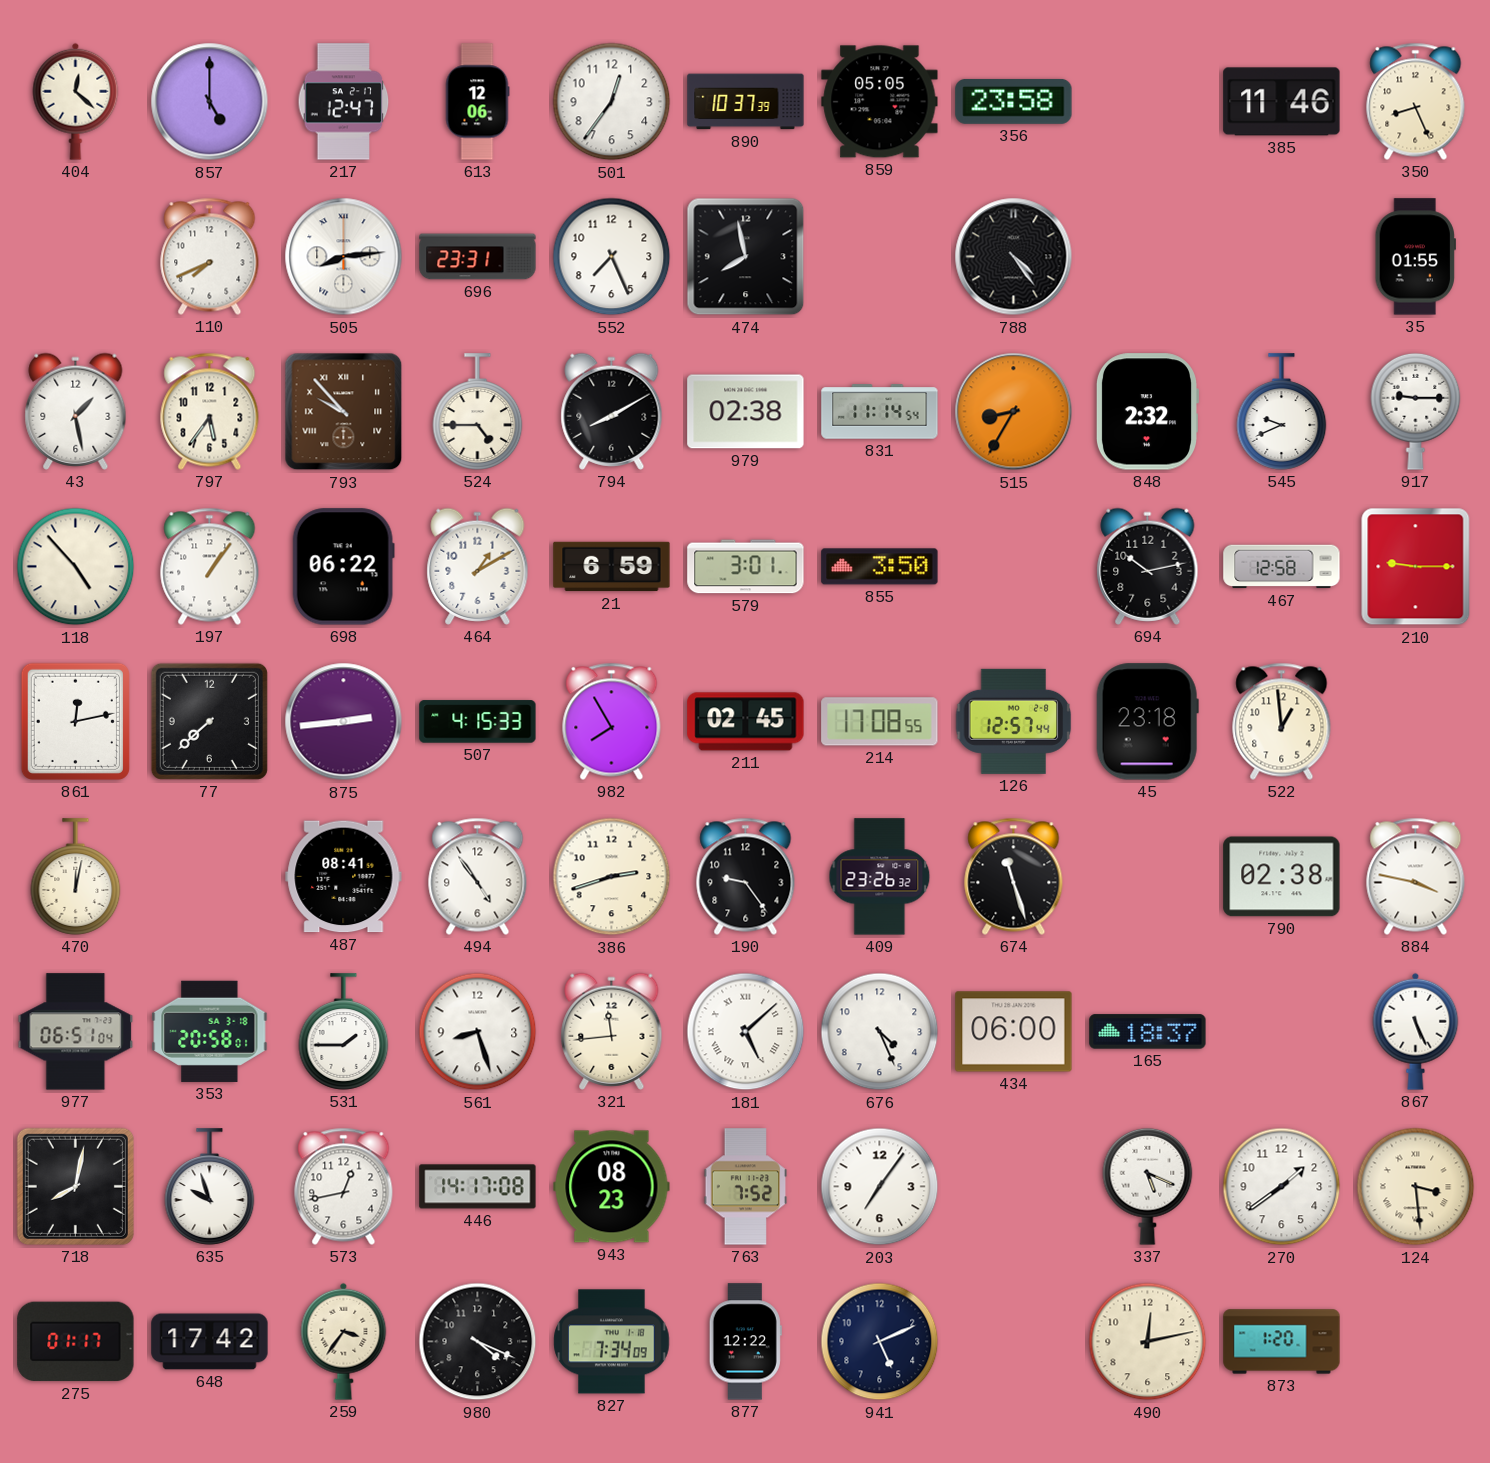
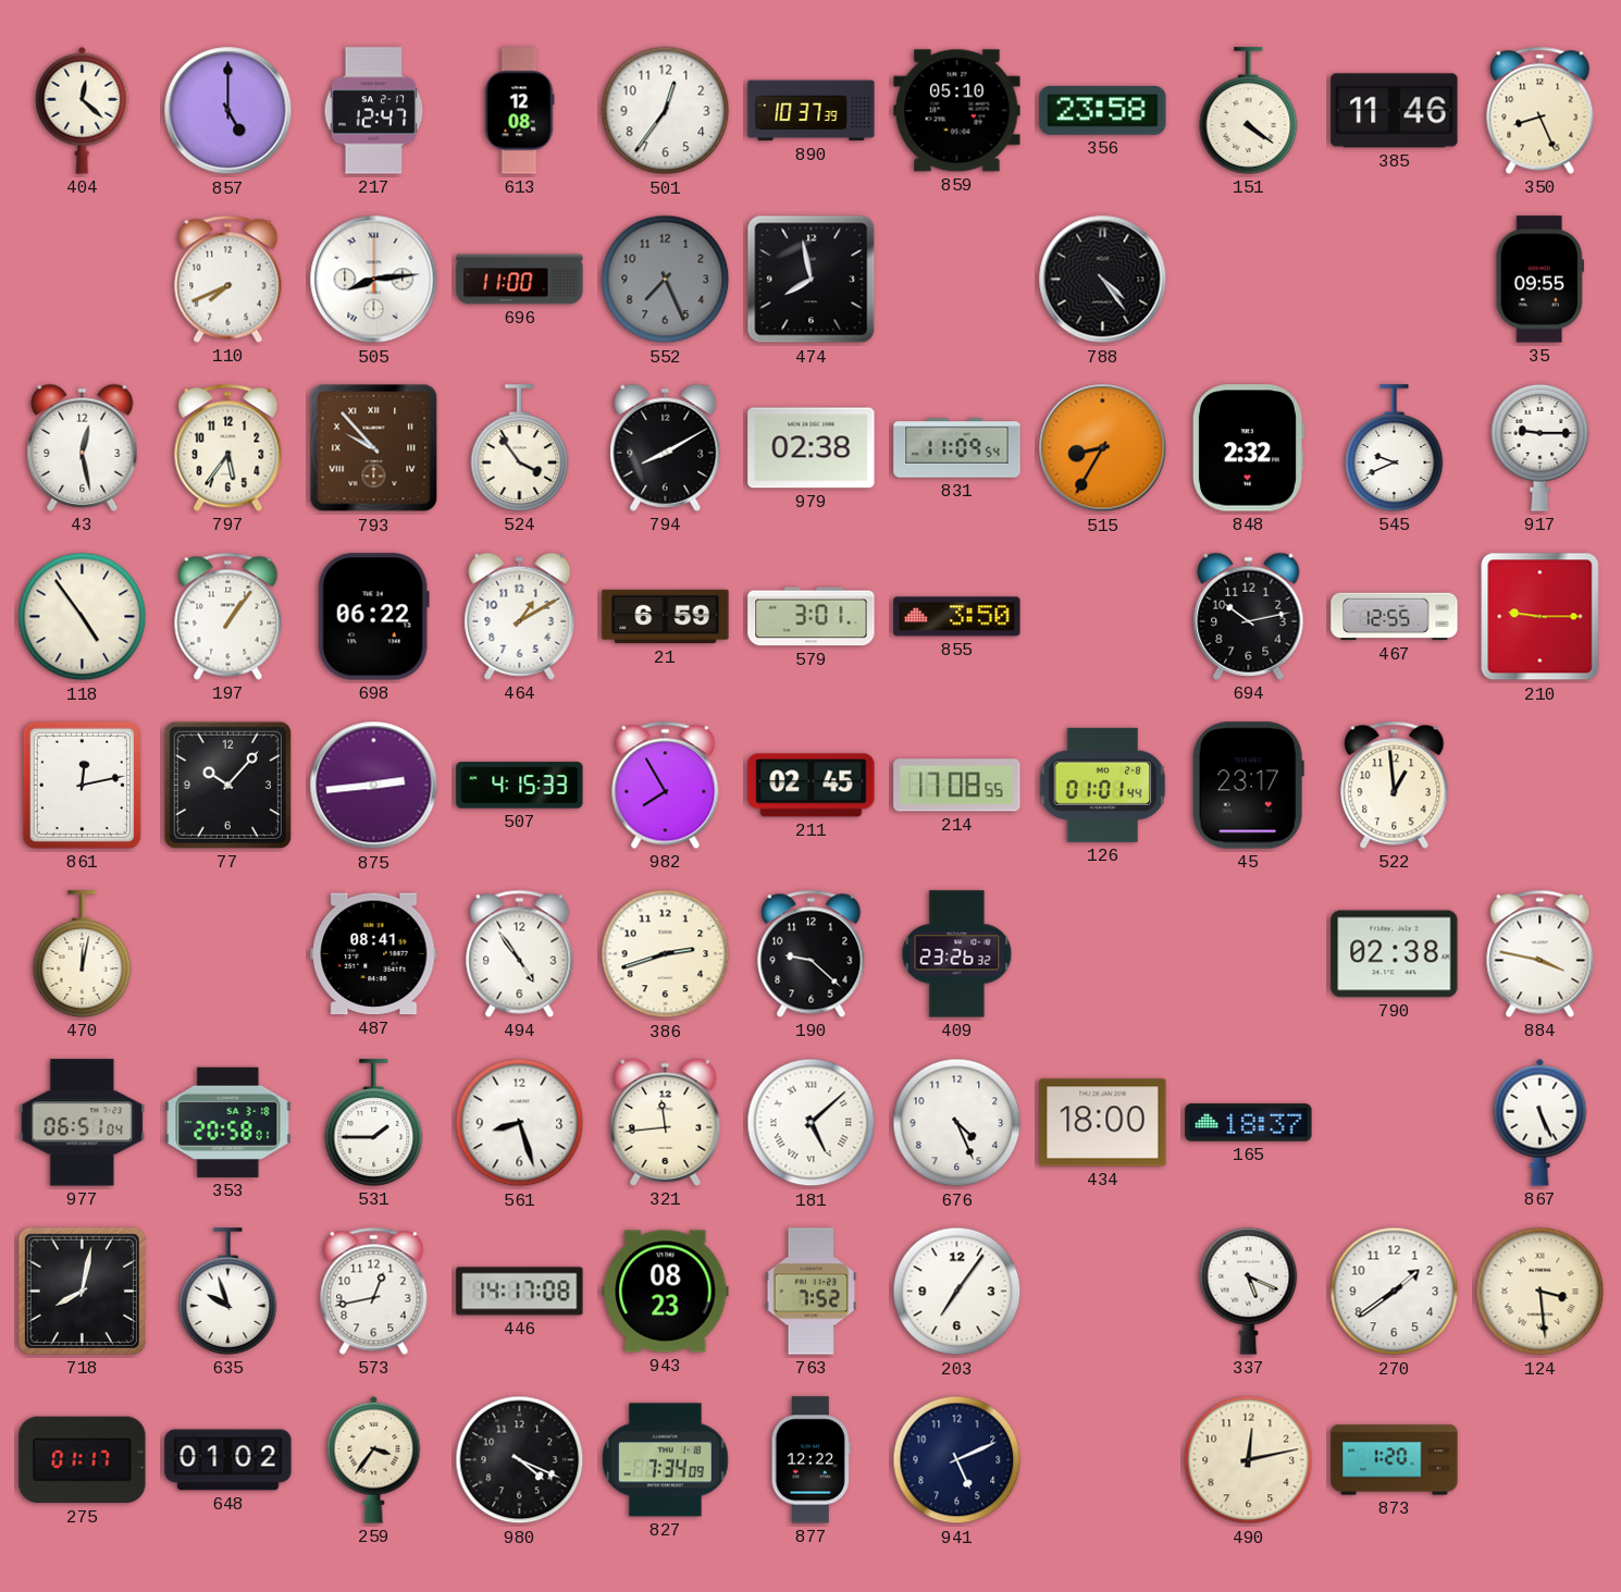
613: 12:06 -> 12:08
859: 05:05 -> 05:10
151: none -> 4:21
696: 23:31 -> 11:00
552 dial: white -> grey
35: 01:55 -> 09:55
43: 1:28 -> 12:28
524: 4:45 -> 3:54
831: 11:14 -> 11:09
118: 4:53 -> 4:54
467: 12:58 -> 12:55
77: 7:38 -> 10:07
126: 12:57 -> 01:01
45: 23:18 -> 23:17
190: 9:24 -> 9:22
674: 11:27 -> none
434: 06:00 -> 18:00
648: 17:42 -> 01:02
